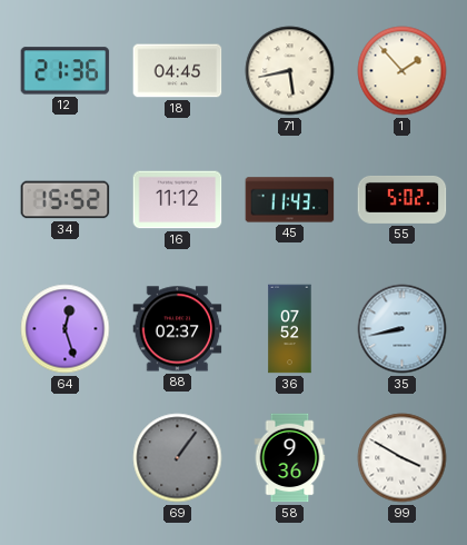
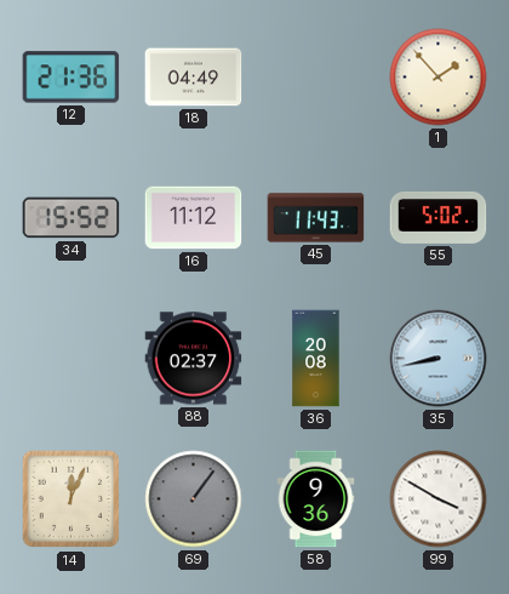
18: 04:45 -> 04:49
71: 5:43 -> none
64: 12:27 -> none
36: 07:52 -> 20:08
14: none -> 12:04
